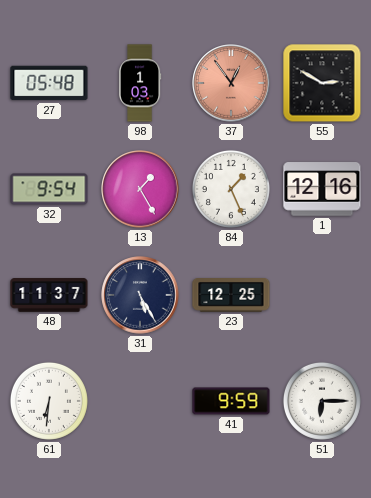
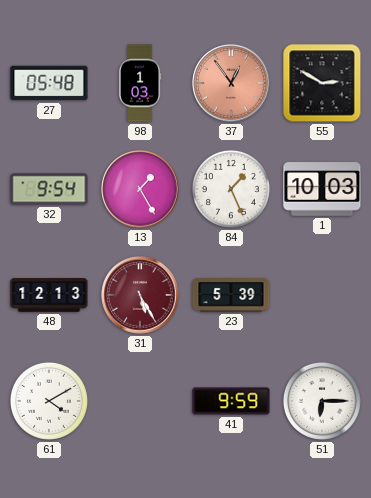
1: 12:16 -> 10:03
48: 11:37 -> 12:13
31 dial: navy -> burgundy
23: 12:25 -> 5:39
61: 6:31 -> 4:10
